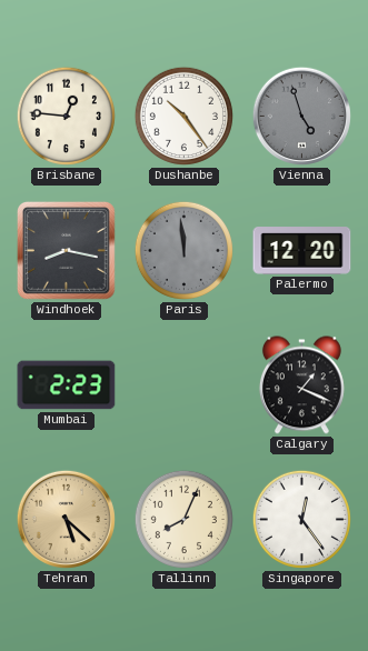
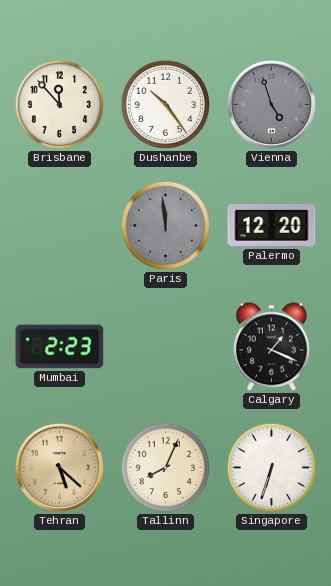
Brisbane: 12:46 -> 11:53
Windhoek: 8:17 -> none
Singapore: 12:24 -> 6:33
